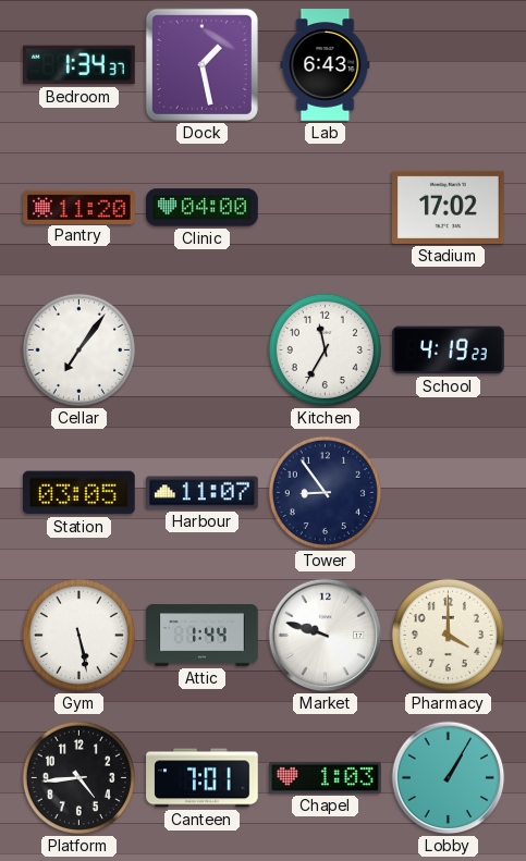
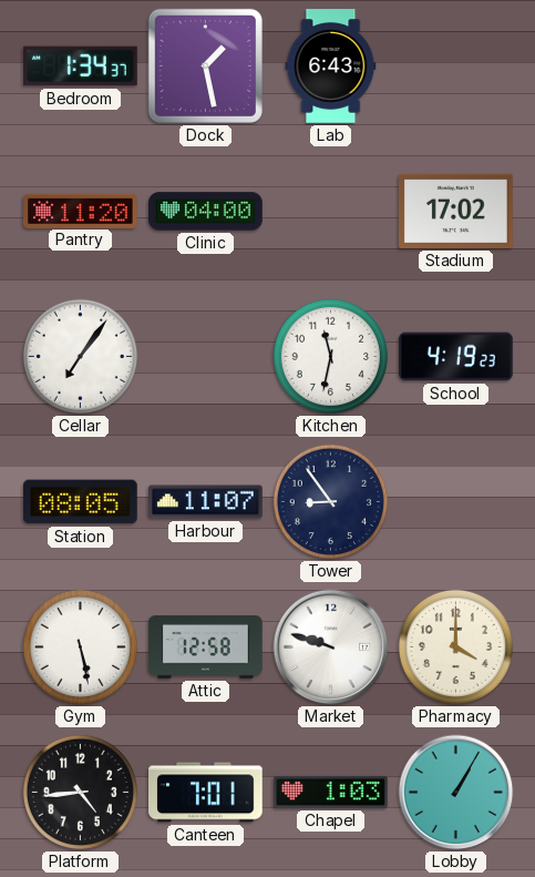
Kitchen: 11:35 -> 11:32
Station: 03:05 -> 08:05
Attic: 1:44 -> 12:58
